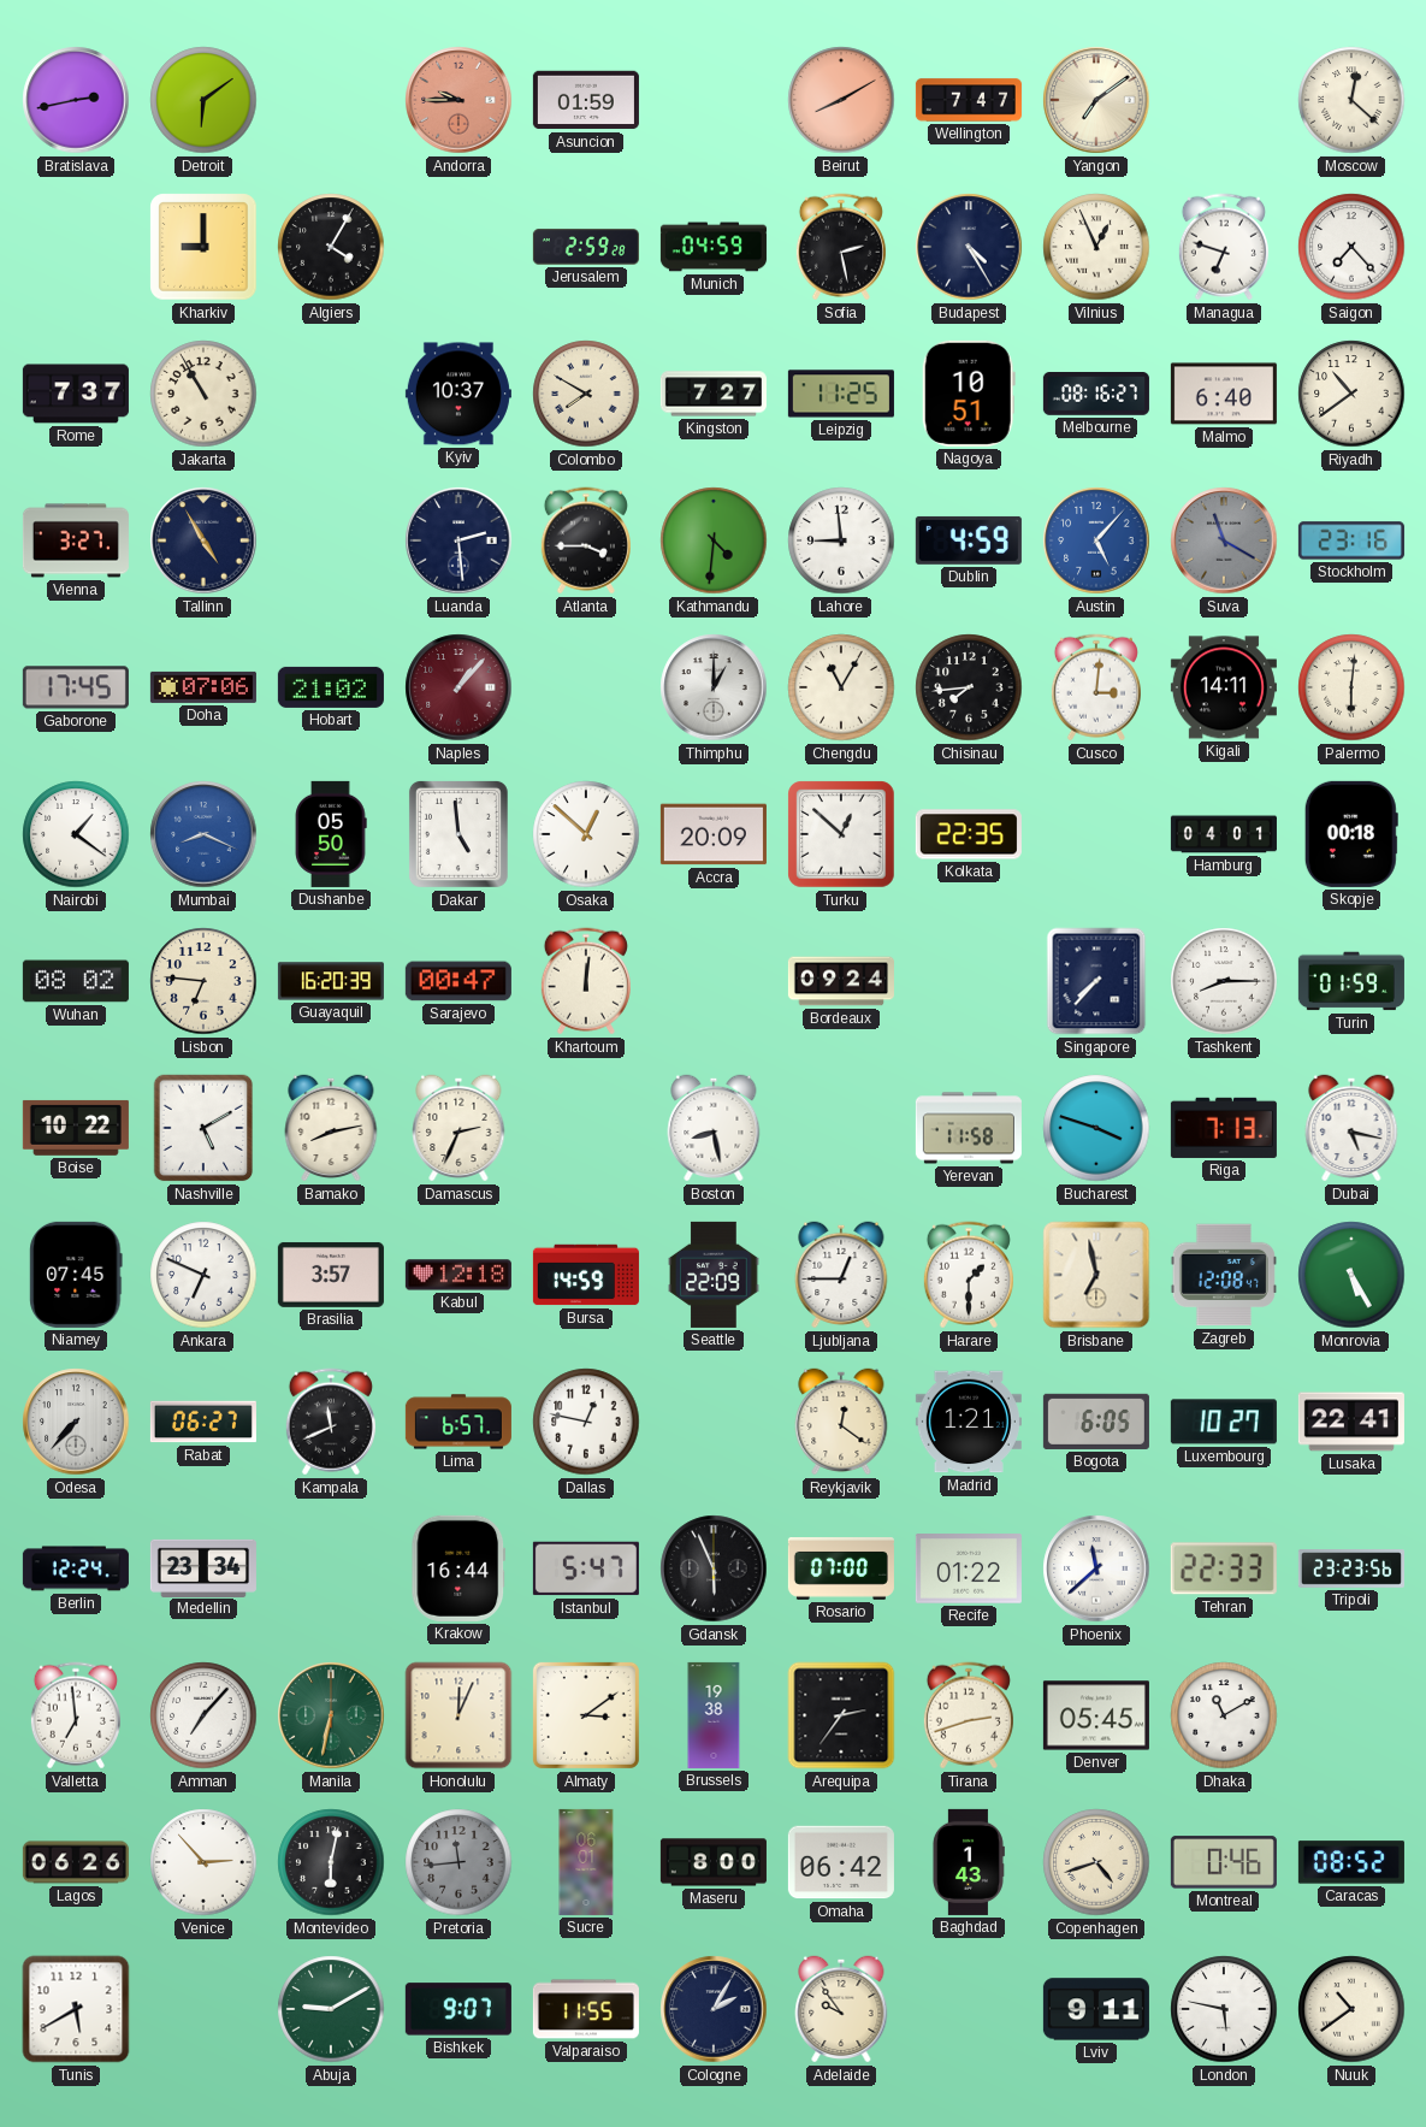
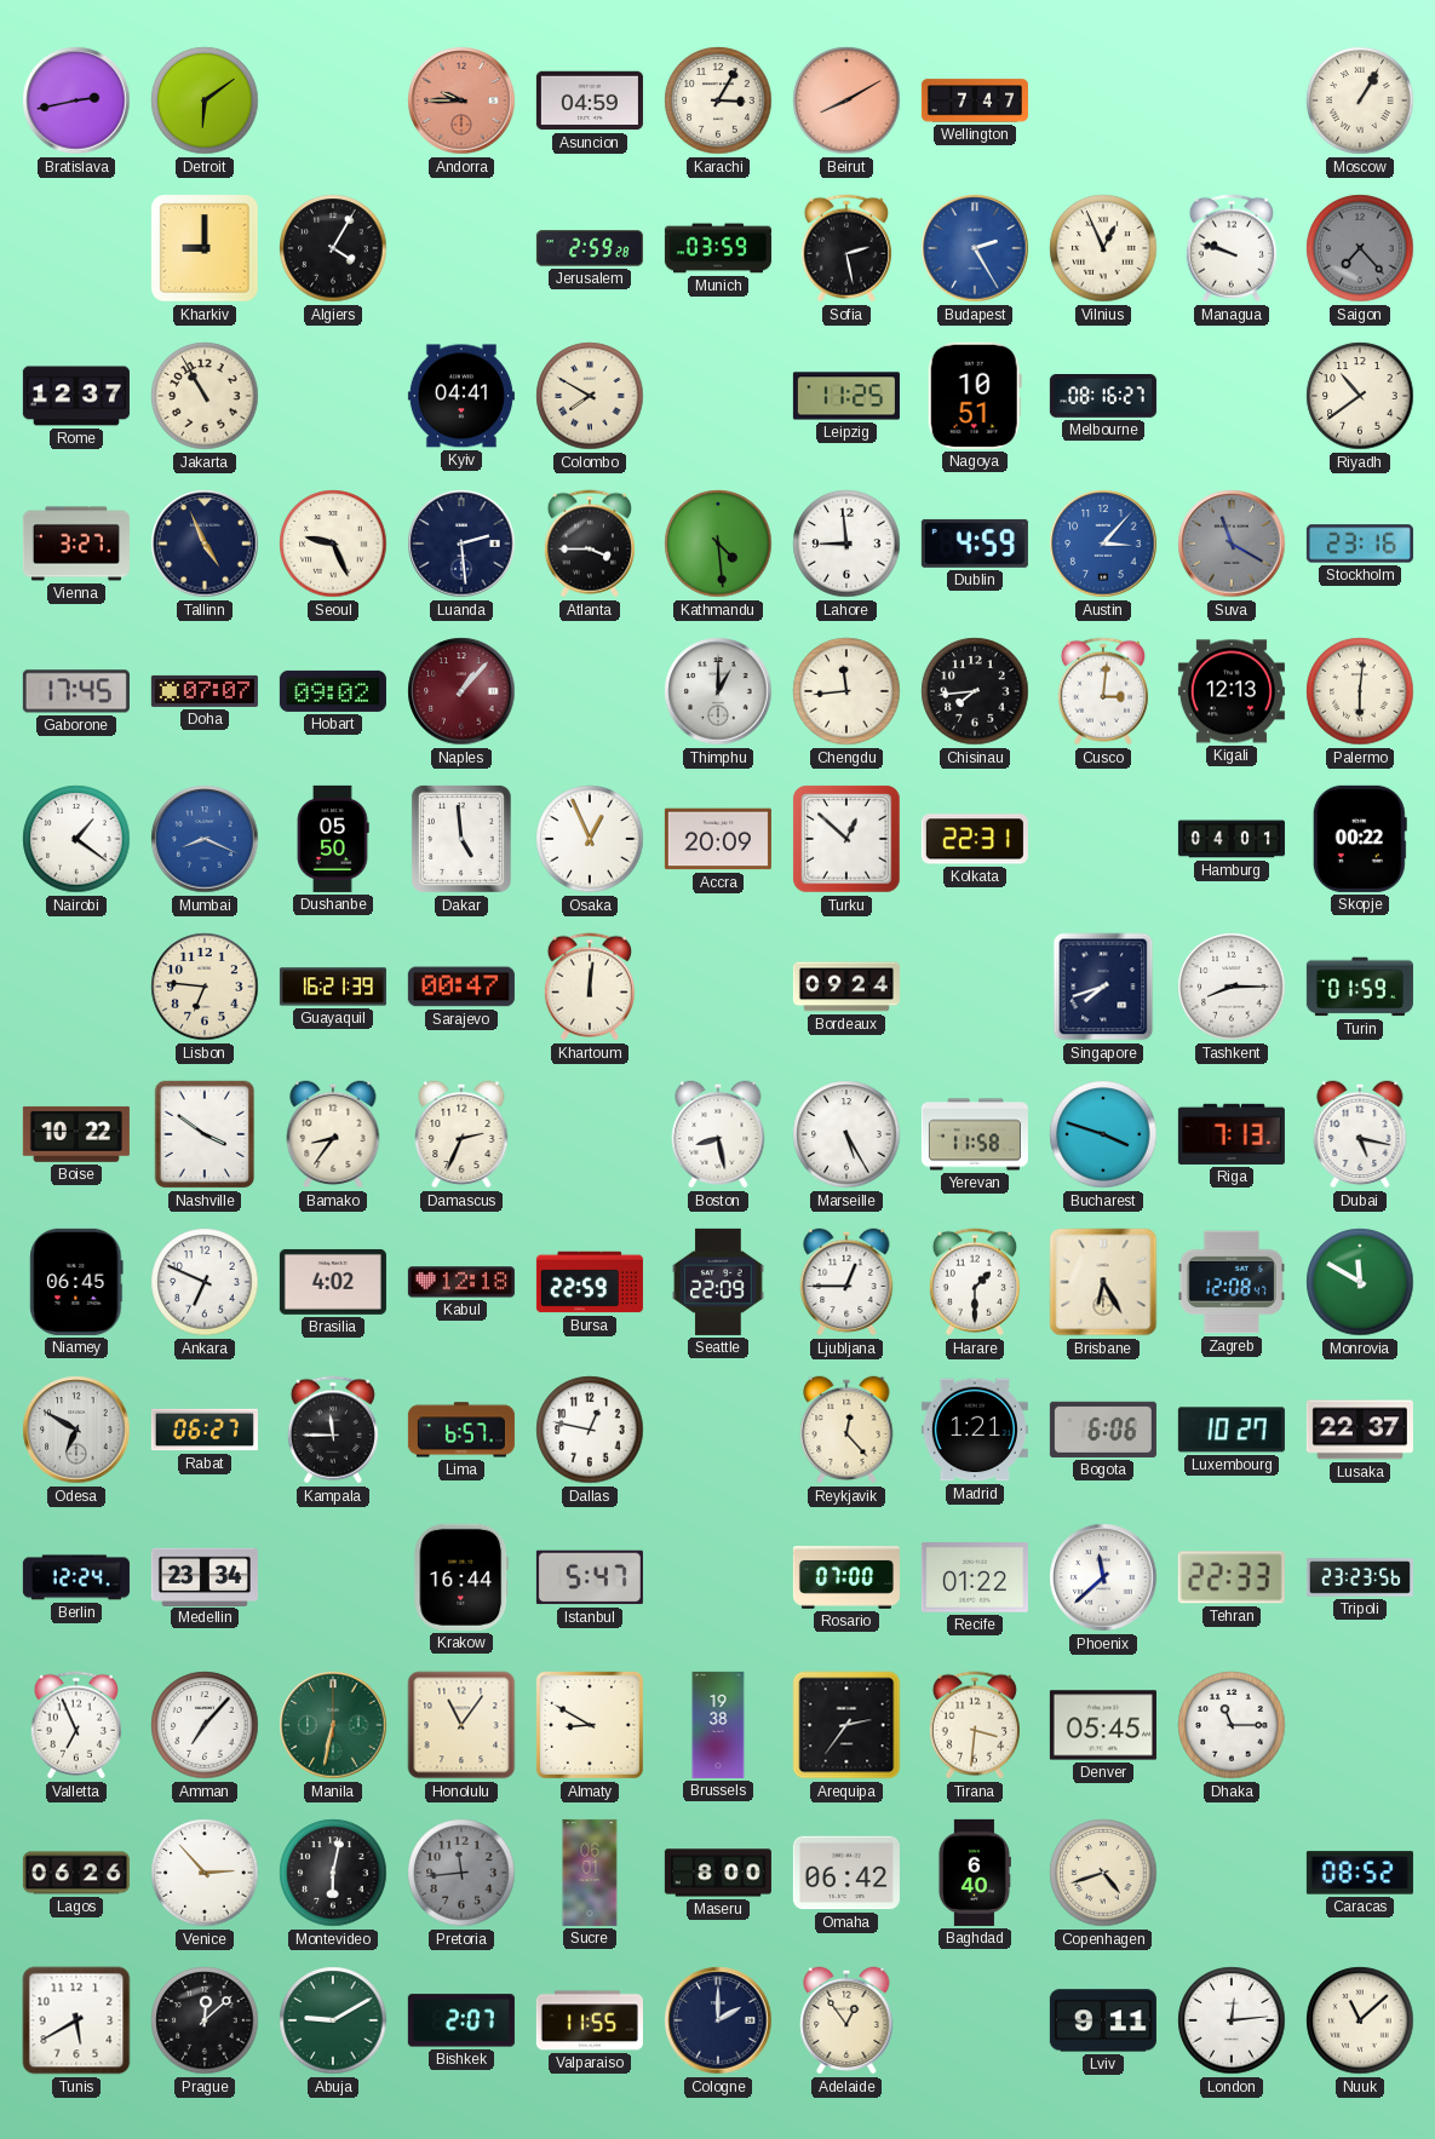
Asuncion: 01:59 -> 04:59
Karachi: none -> 3:05
Yangon: 7:09 -> none
Moscow: 12:22 -> 1:05
Munich: 04:59 -> 03:59
Budapest: 4:25 -> 2:25
Budapest dial: navy -> blue
Managua: 6:48 -> 9:48
Saigon dial: white -> grey
Rome: 7:37 -> 12:37
Kyiv: 10:37 -> 04:41
Kingston: 7:27 -> none
Malmo: 6:40 -> none
Tallinn: 4:55 -> 4:56
Seoul: none -> 9:26
Kathmandu: 4:31 -> 4:29
Austin: 5:07 -> 3:07
Doha: 07:06 -> 07:07
Hobart: 21:02 -> 09:02
Chengdu: 11:05 -> 11:44
Kigali: 14:11 -> 12:13
Osaka: 12:52 -> 12:56
Kolkata: 22:35 -> 22:31
Skopje: 00:18 -> 00:22
Wuhan: 08:02 -> none
Guayaquil: 16:20 -> 16:21
Singapore: 7:37 -> 7:42
Nashville: 5:10 -> 3:51
Bamako: 8:13 -> 8:36
Marseille: none -> 5:25
Niamey: 07:45 -> 06:45
Brasilia: 3:57 -> 4:02
Bursa: 14:59 -> 22:59
Brisbane: 6:58 -> 6:25
Monrovia: 5:25 -> 11:50
Odesa: 7:37 -> 6:50
Kampala: 11:41 -> 11:45
Reykjavik: 12:21 -> 12:23
Bogota: 6:05 -> 6:06
Lusaka: 22:41 -> 22:37
Gdansk: 5:56 -> none
Valletta: 6:59 -> 6:56
Honolulu: 12:04 -> 11:06
Almaty: 3:09 -> 8:50
Tirana: 2:42 -> 3:31
Dhaka: 11:10 -> 11:15
Baghdad: 1:43 -> 6:40
Montreal: 0:46 -> none
Prague: none -> 12:08
Bishkek: 9:07 -> 2:07
Cologne: 2:05 -> 2:00
Adelaide: 9:54 -> 12:54
London: 5:47 -> 12:14
Nuuk: 10:39 -> 11:08
